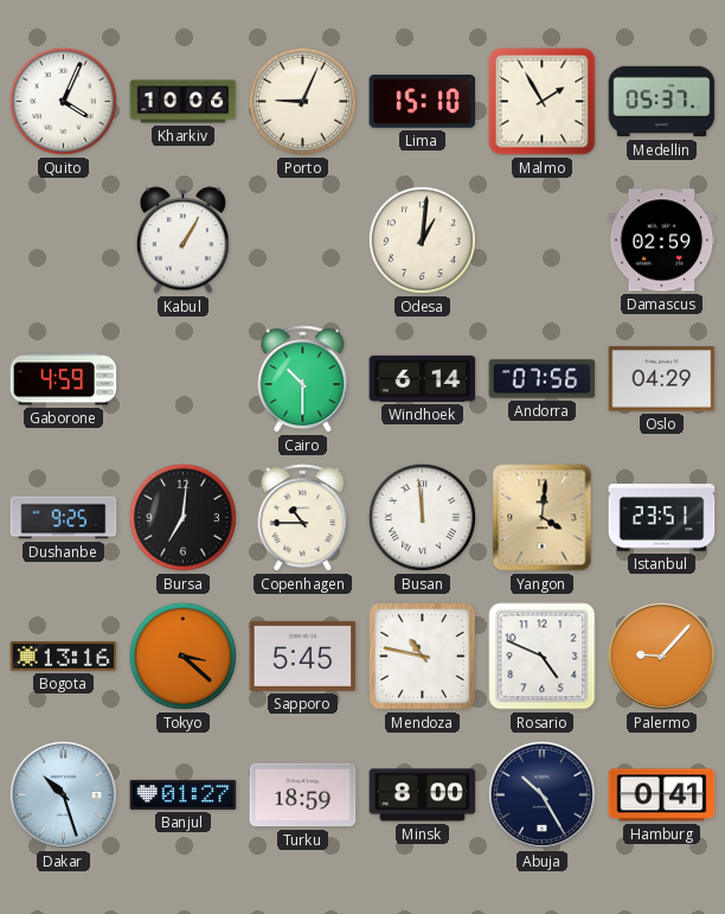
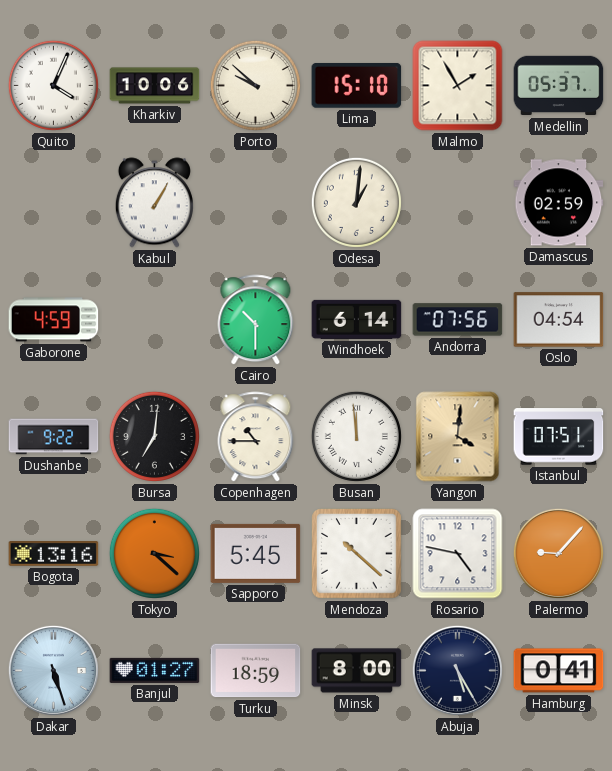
Porto: 9:04 -> 9:52
Oslo: 04:29 -> 04:54
Dushanbe: 9:25 -> 9:22
Istanbul: 23:51 -> 07:51
Mendoza: 10:47 -> 10:22
Rosario: 4:49 -> 4:47
Dakar: 10:27 -> 5:27
Abuja: 10:25 -> 5:25
